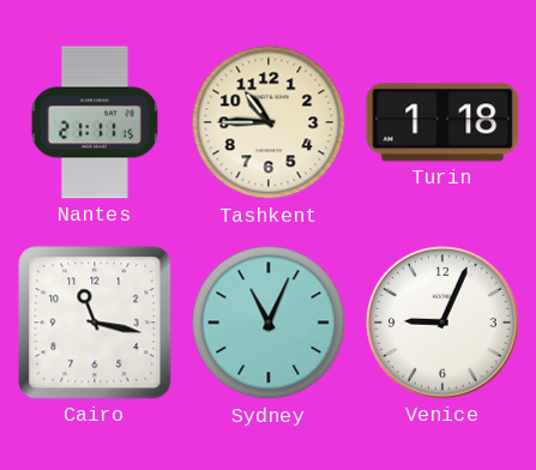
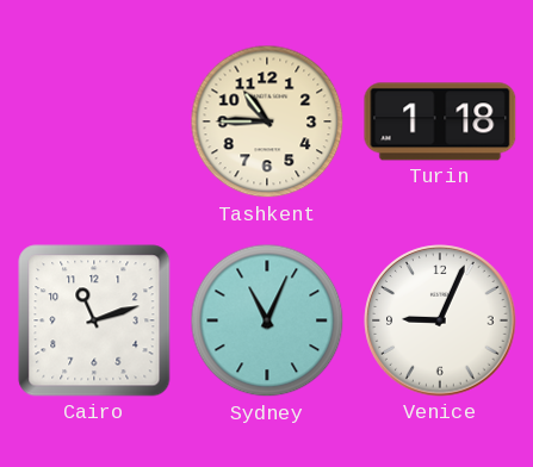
Nantes: 21:11 -> none
Cairo: 11:17 -> 11:12
